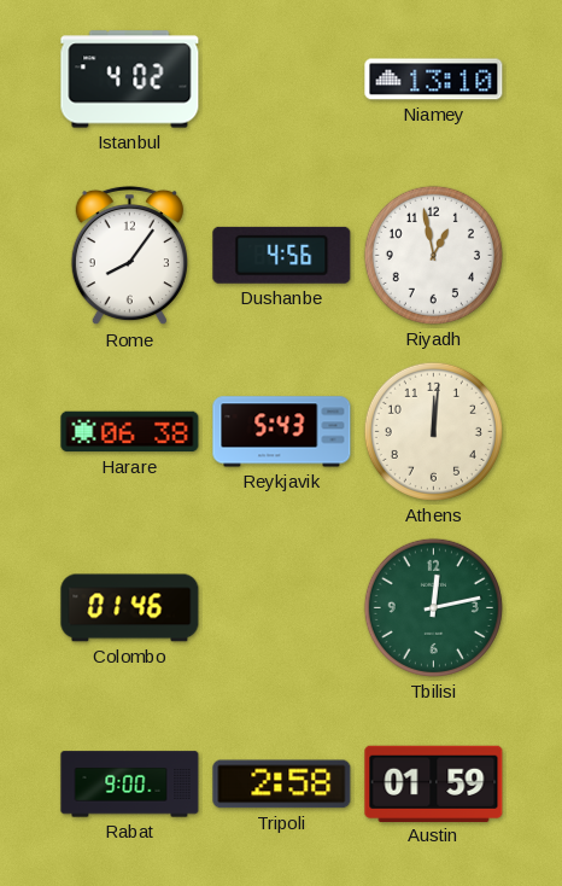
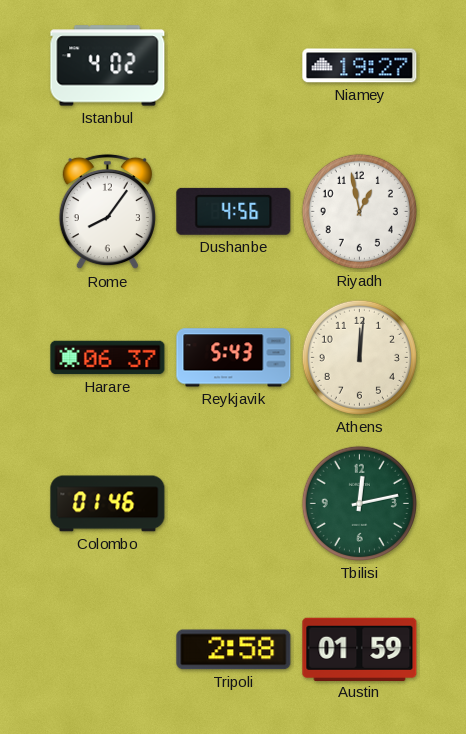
Niamey: 13:10 -> 19:27
Harare: 06:38 -> 06:37
Rabat: 9:00 -> none
